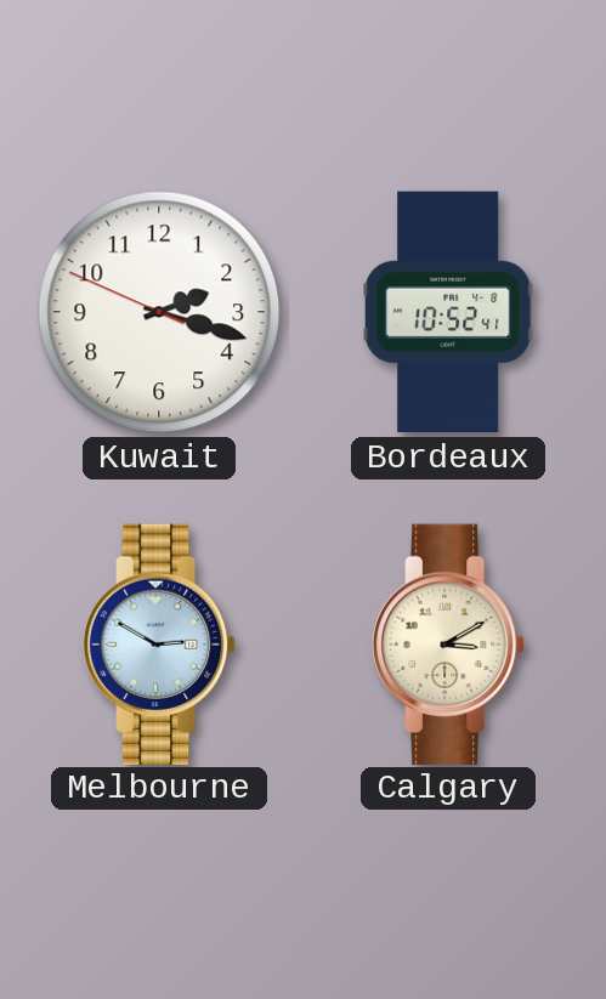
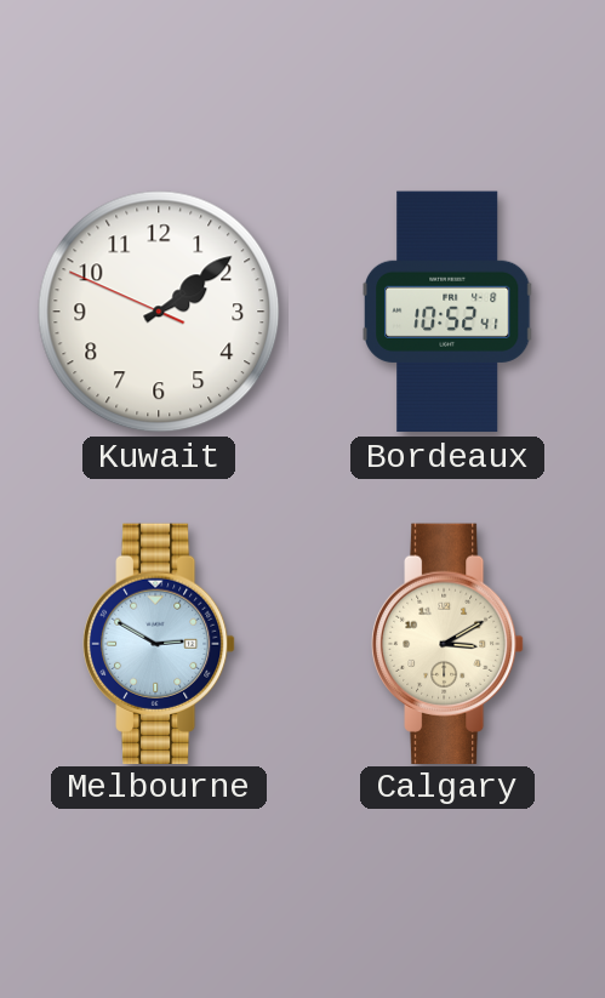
Kuwait: 2:17 -> 2:08
